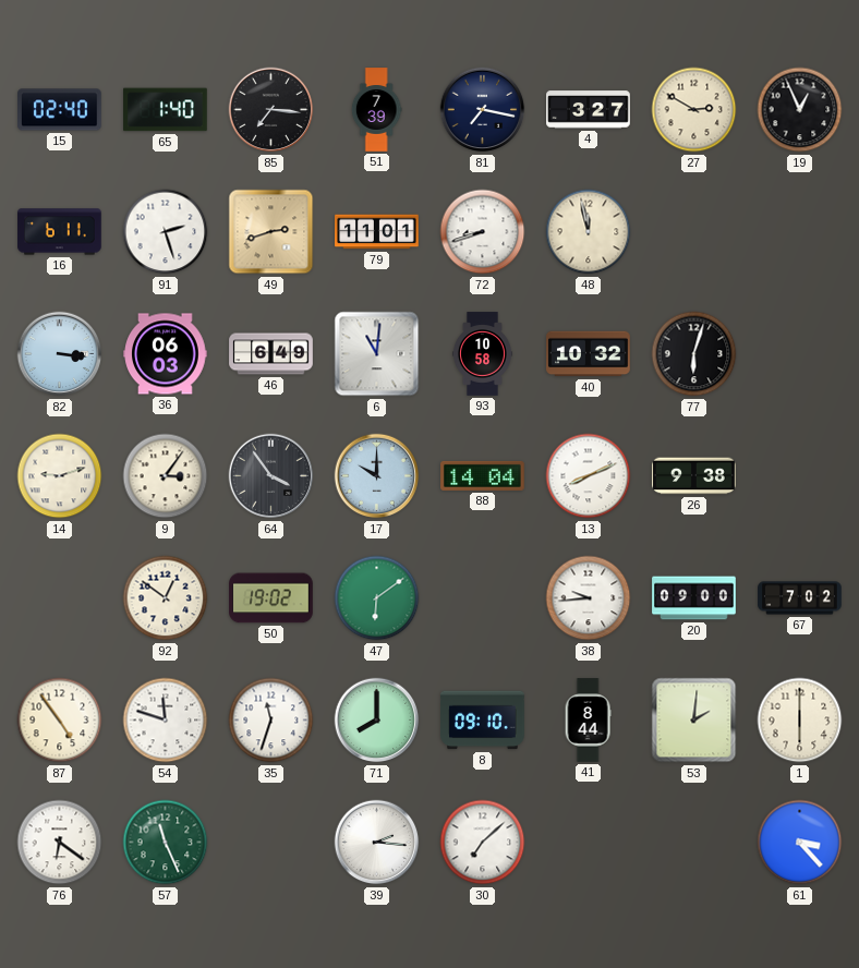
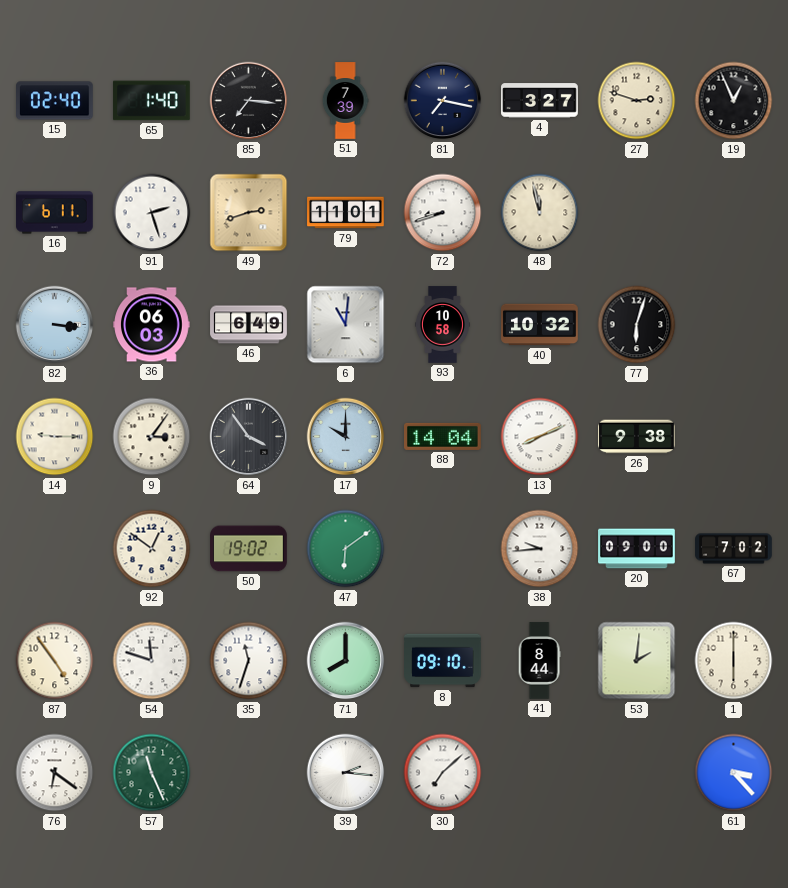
27: 2:50 -> 2:48
14: 9:12 -> 9:15
